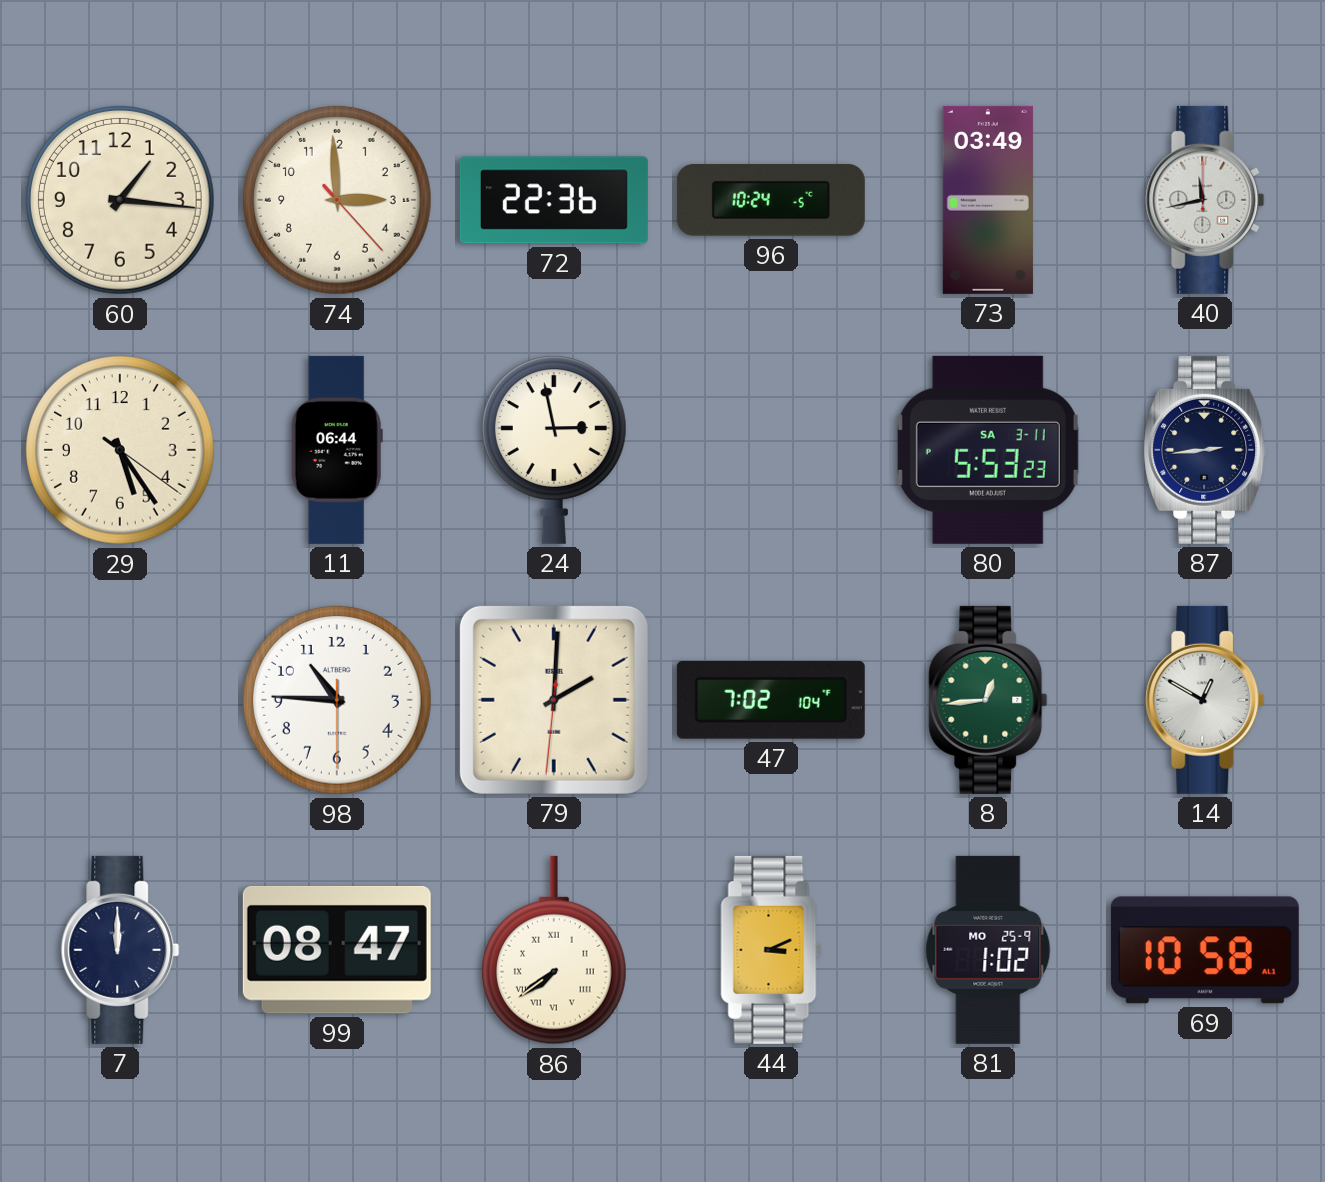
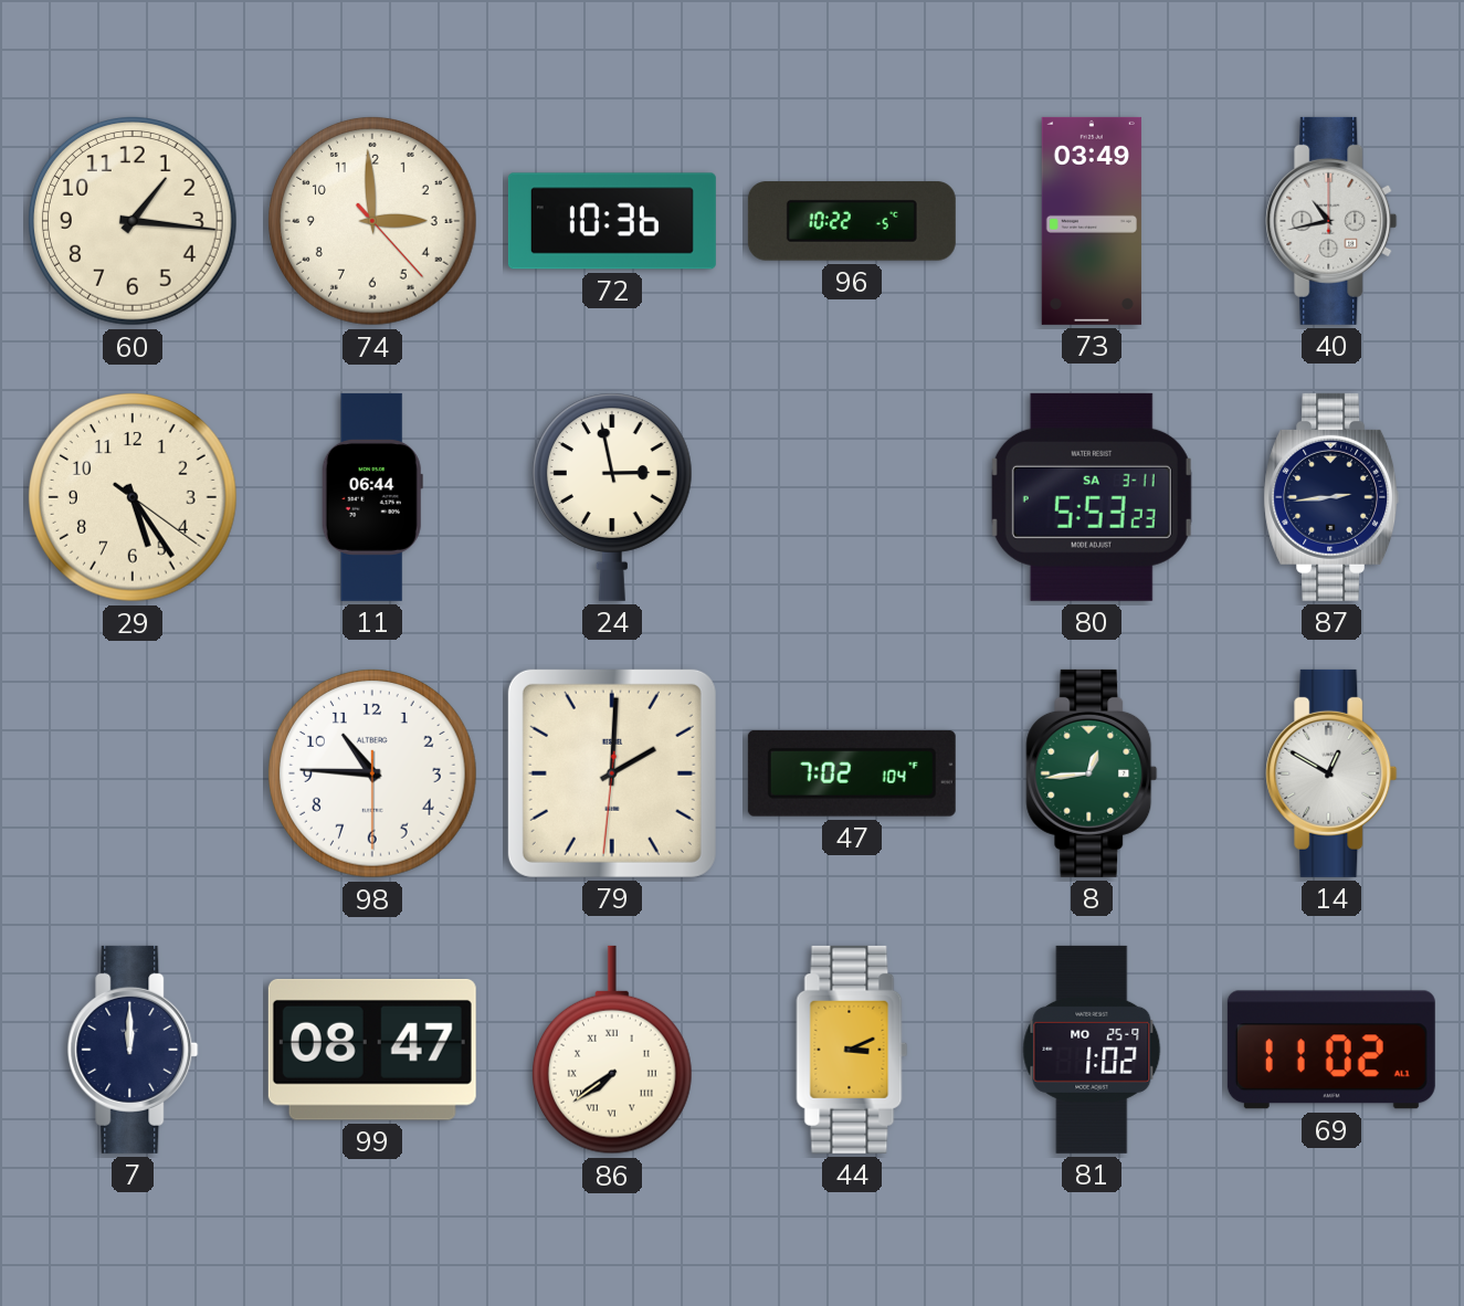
72: 22:36 -> 10:36
96: 10:24 -> 10:22
40: 11:43 -> 10:43
69: 10:58 -> 11:02
